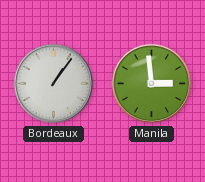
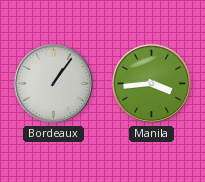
Manila: 2:59 -> 3:44
